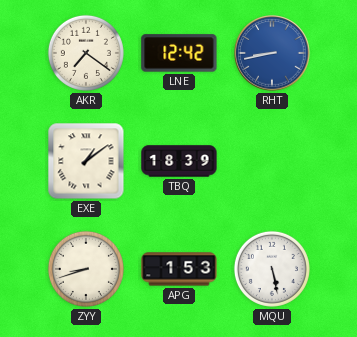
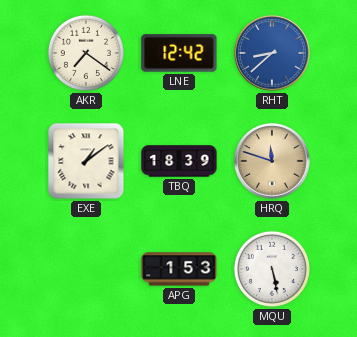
RHT: 8:43 -> 8:38
HRQ: none -> 11:48
ZYY: 8:42 -> none
